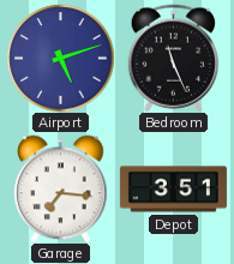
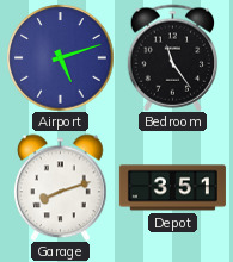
Bedroom: 11:26 -> 11:24
Garage: 7:16 -> 8:12
